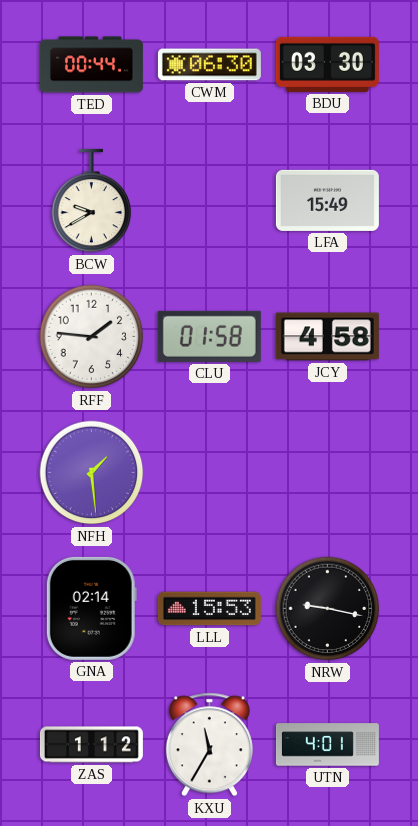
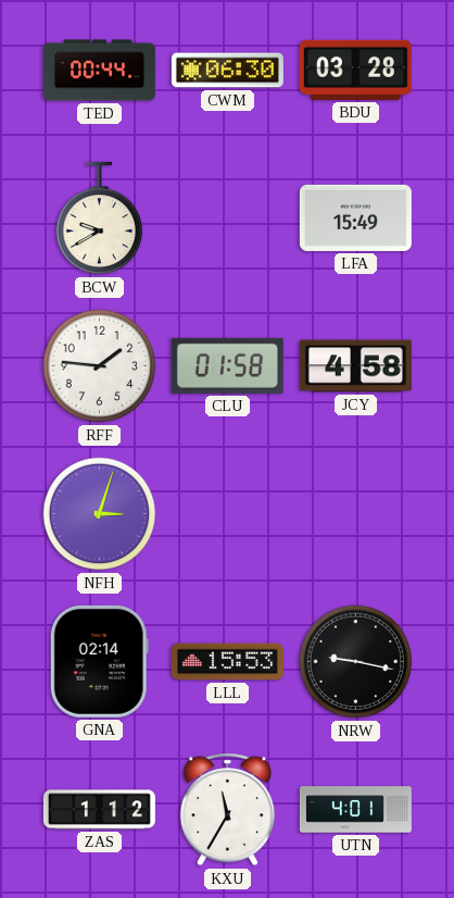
BDU: 03:30 -> 03:28
NFH: 1:29 -> 3:03
